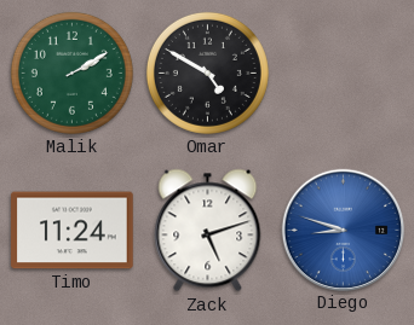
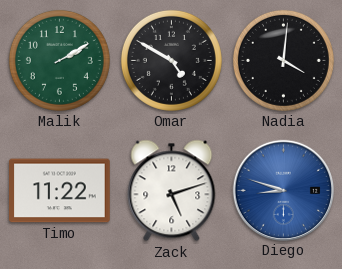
Nadia: none -> 4:01
Timo: 11:24 -> 11:22
